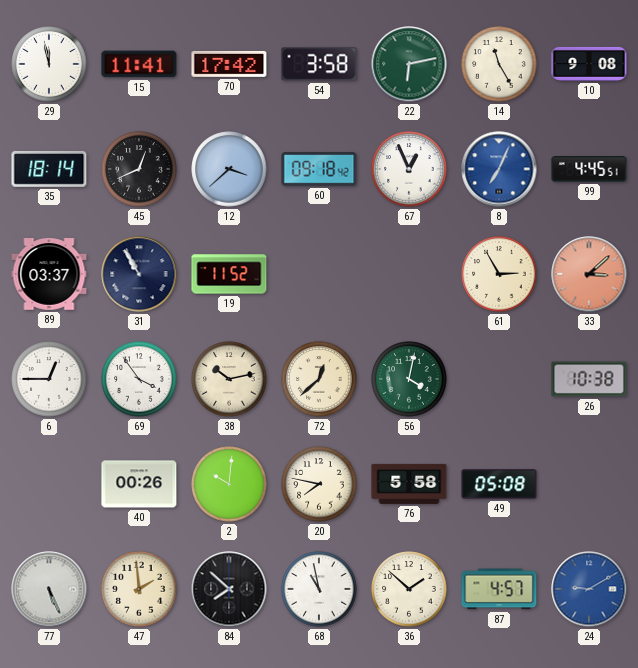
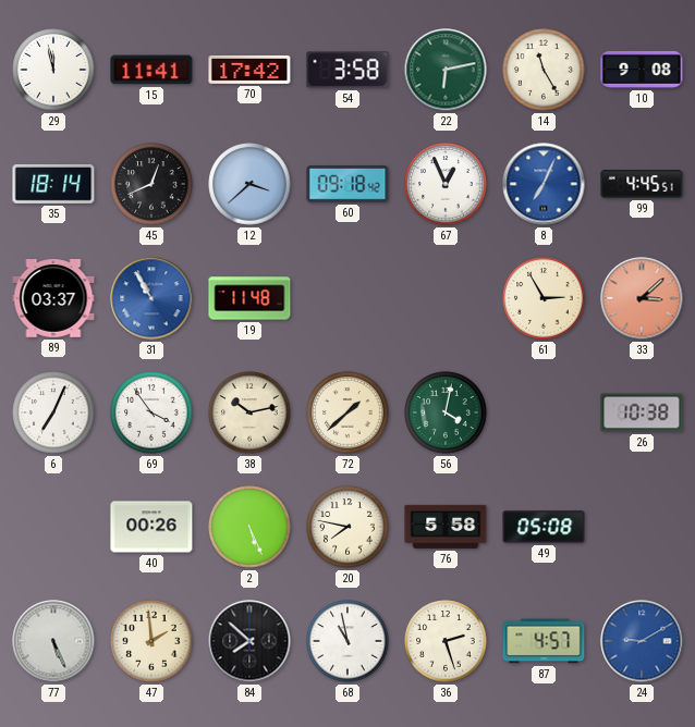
31 dial: navy -> blue
19: 11:52 -> 11:48
6: 12:45 -> 7:04
72: 12:38 -> 1:38
2: 10:01 -> 5:26
36: 1:52 -> 2:27
